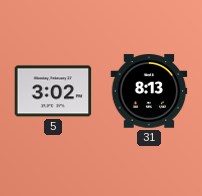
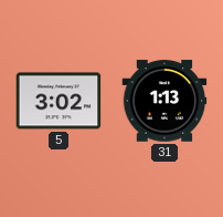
31: 8:13 -> 1:13
